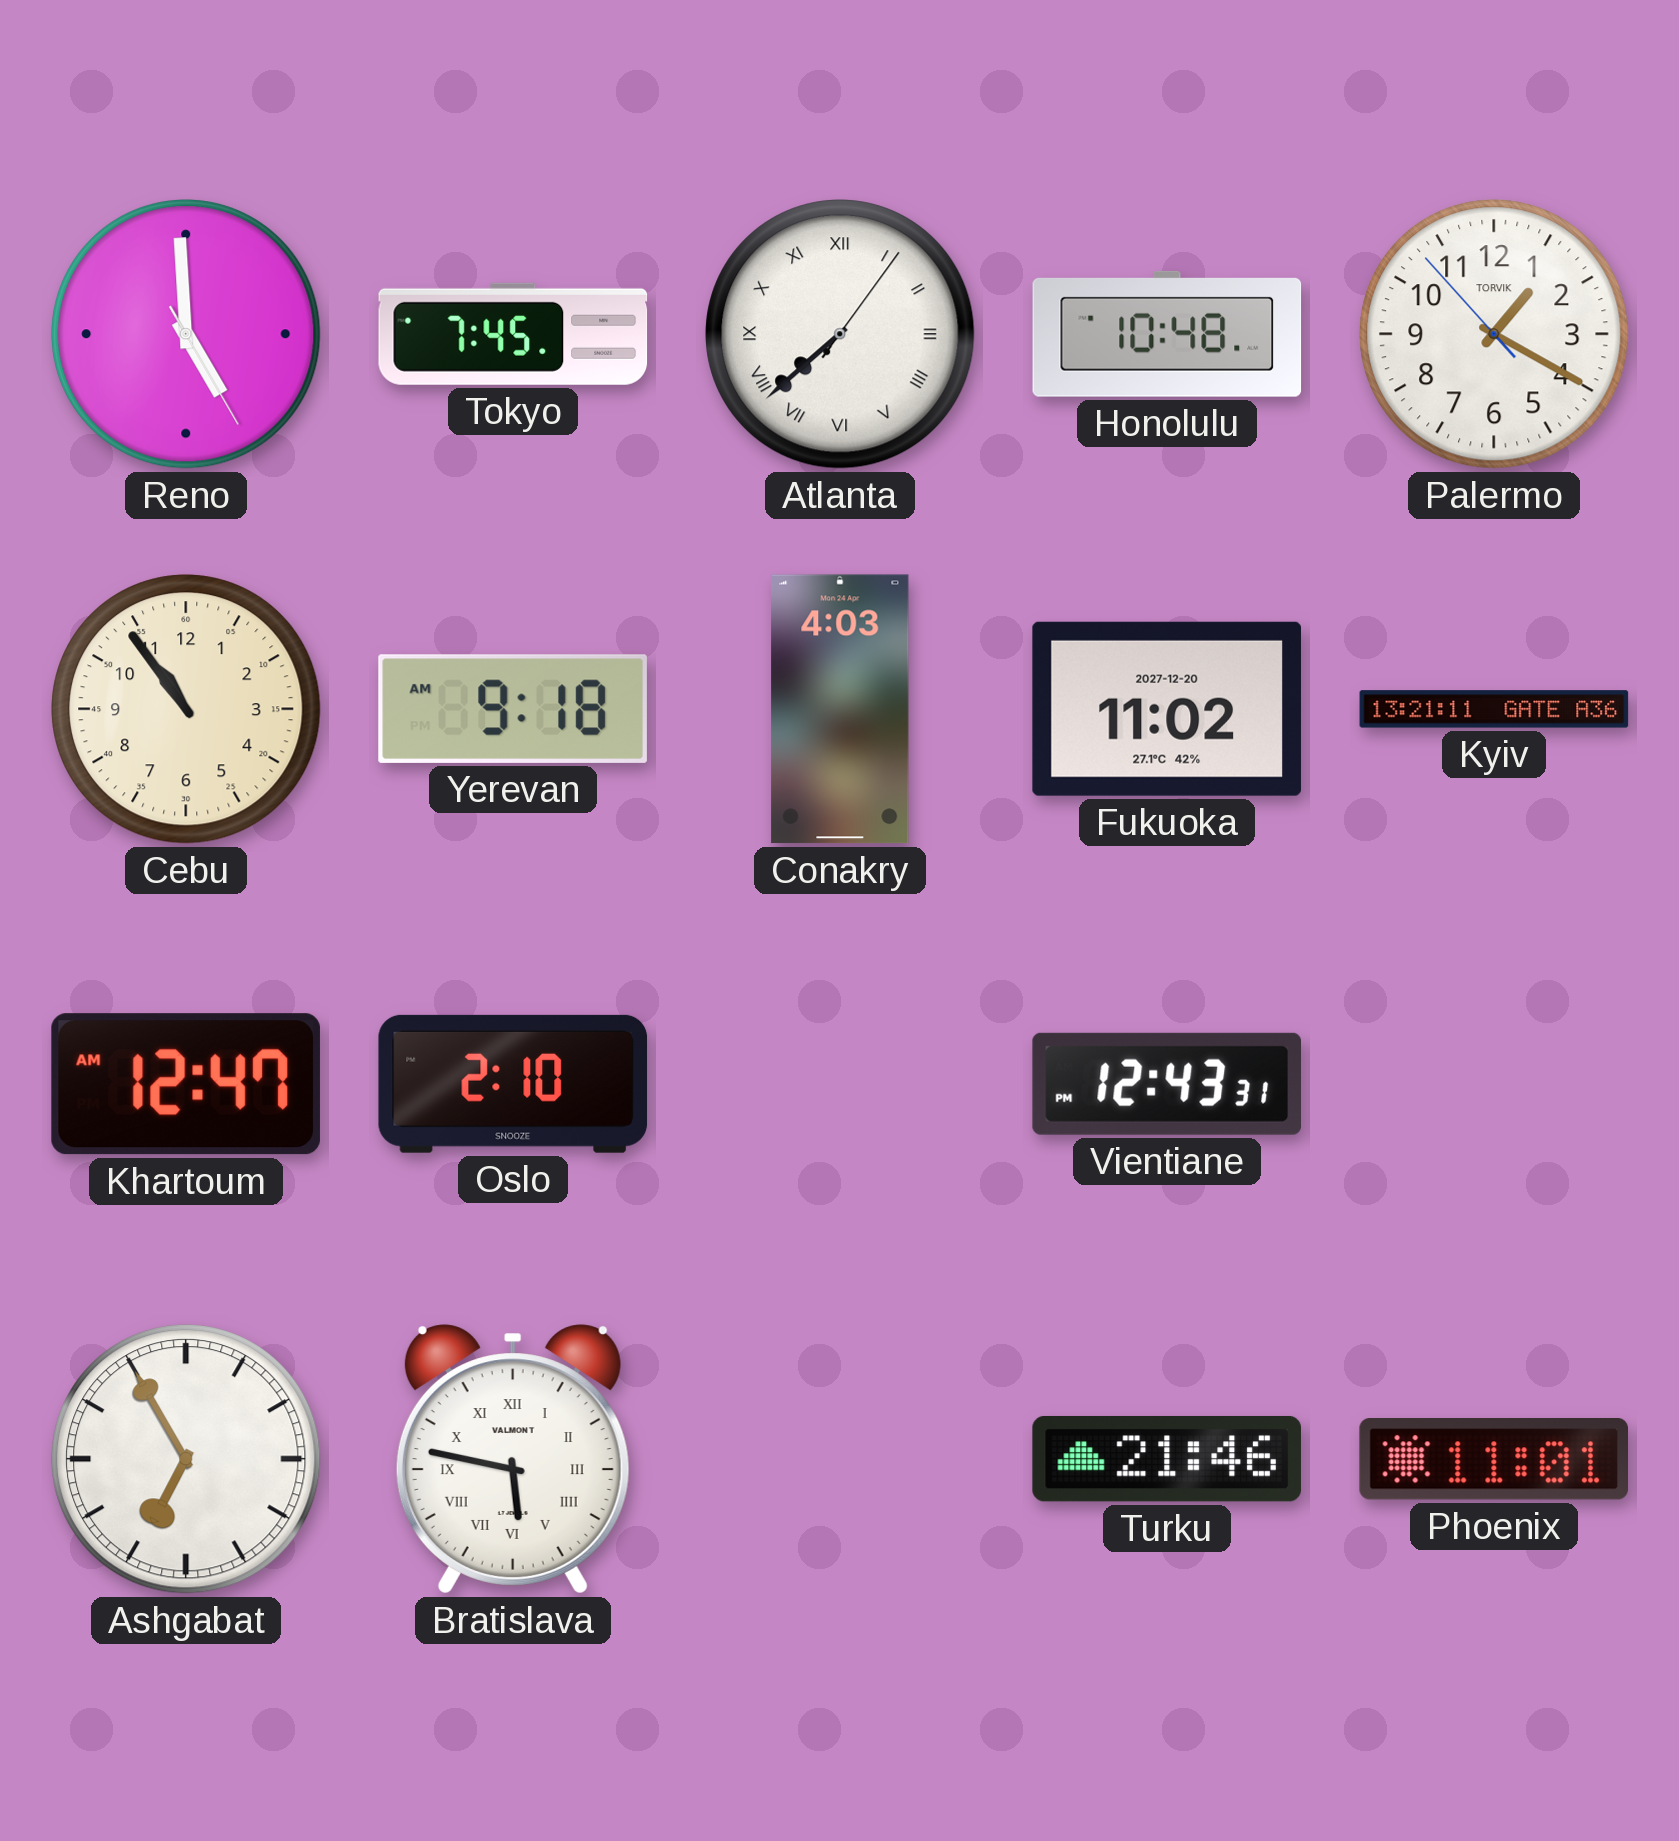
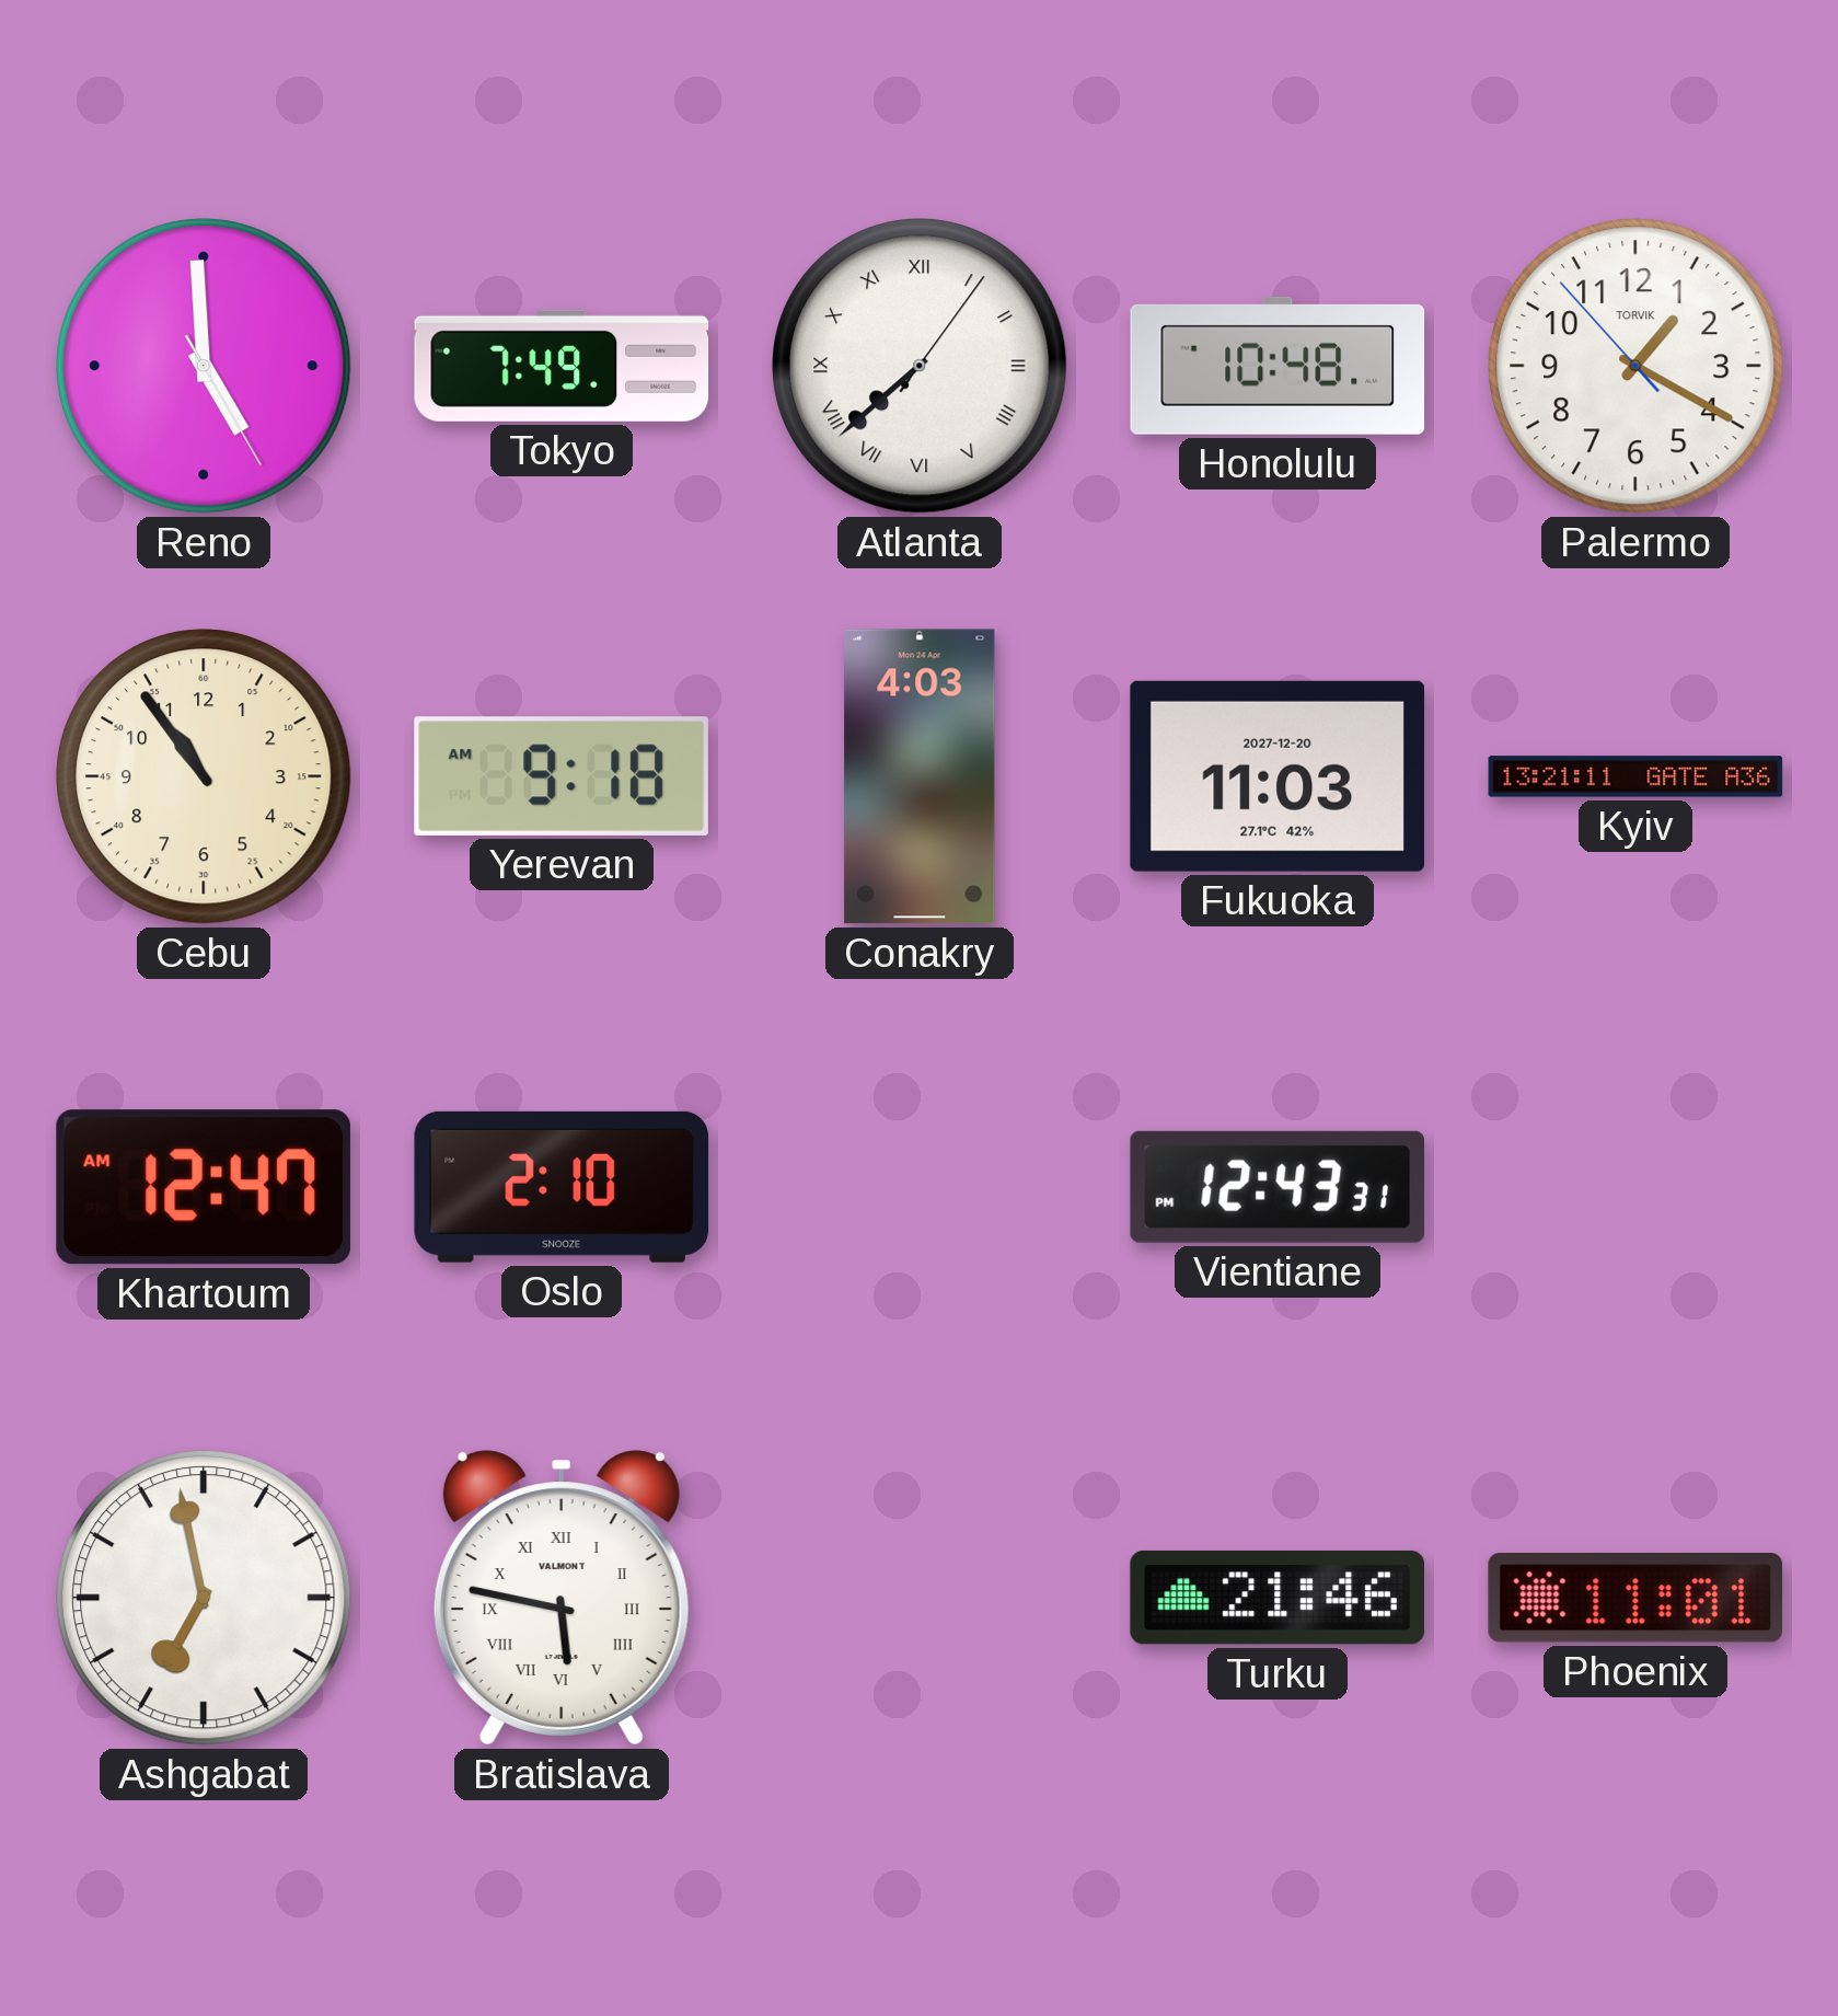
Tokyo: 7:45 -> 7:49
Fukuoka: 11:02 -> 11:03
Ashgabat: 6:55 -> 6:58
